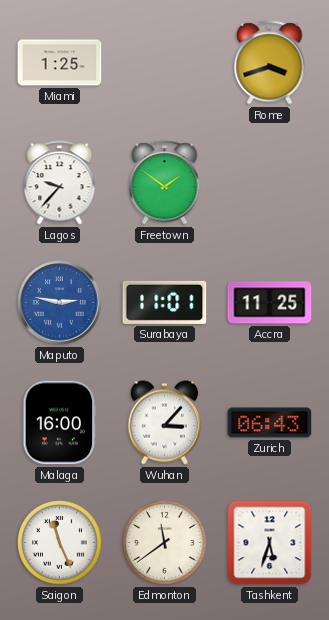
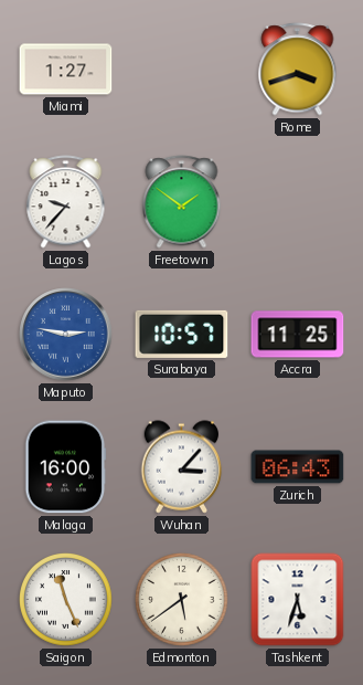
Miami: 1:25 -> 1:27
Surabaya: 11:01 -> 10:57
Edmonton: 11:39 -> 5:39
